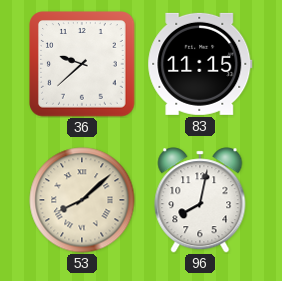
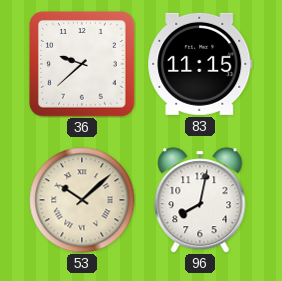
53: 8:08 -> 10:08
